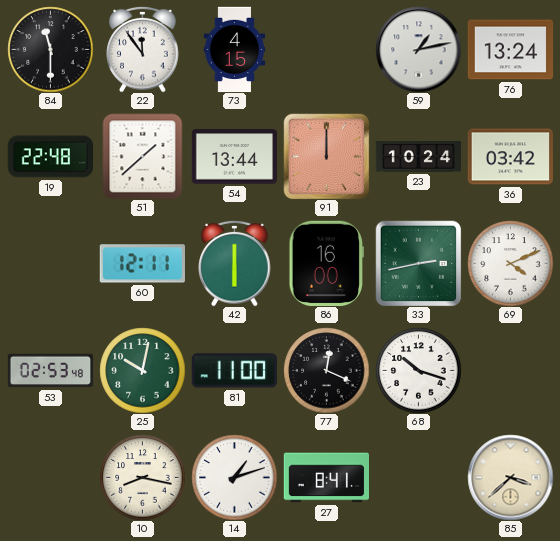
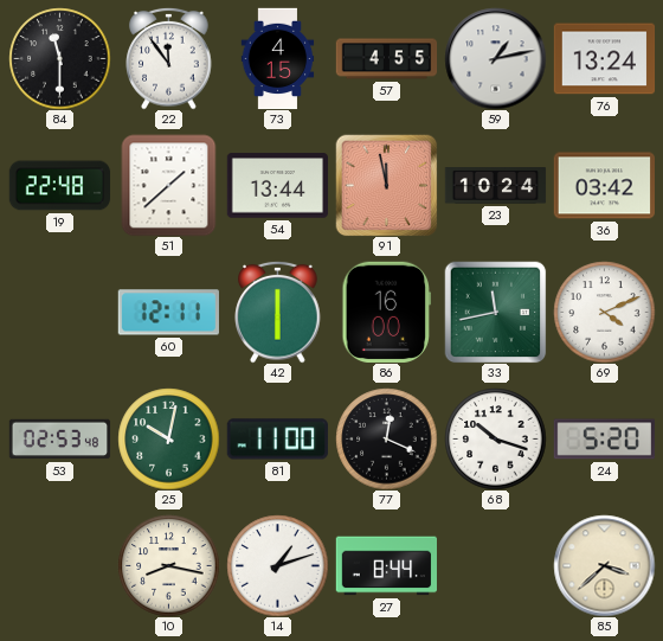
57: none -> 4:55
91: 12:00 -> 11:58
33: 2:43 -> 11:43
24: none -> 5:20
27: 8:41 -> 8:44
